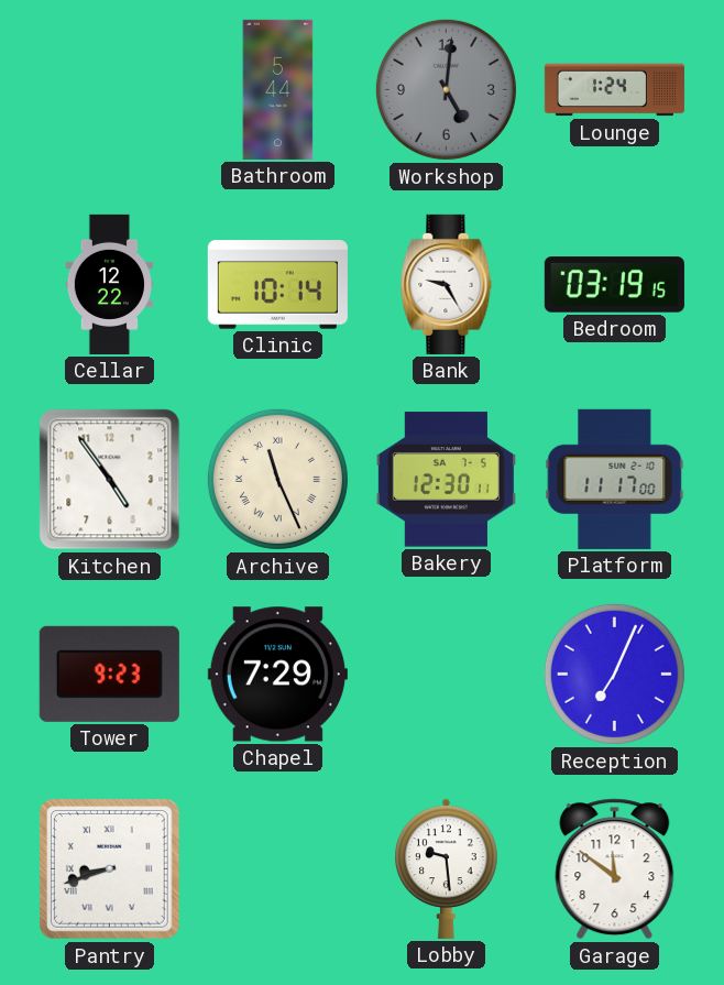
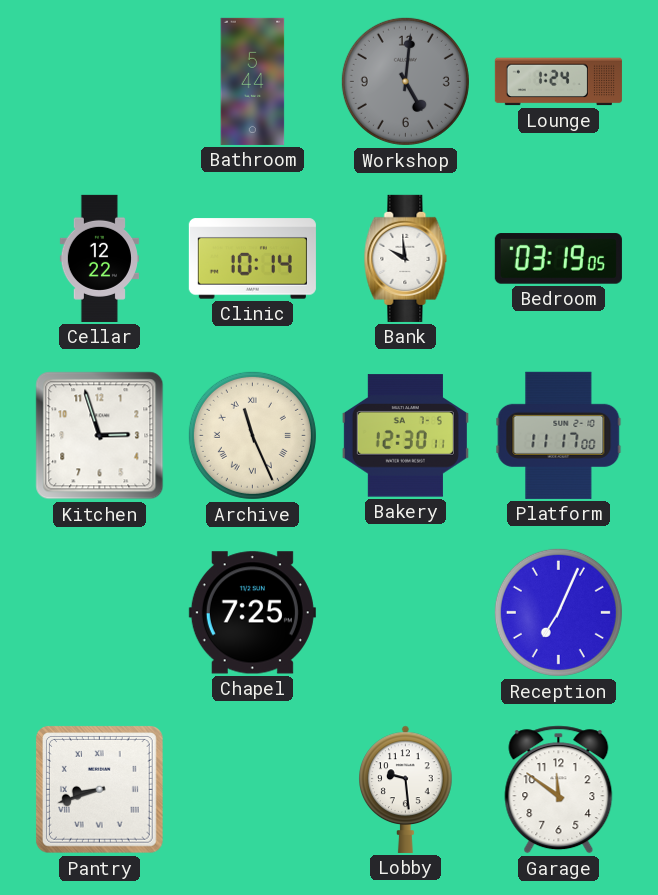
Bank: 9:25 -> 9:59
Bedroom: 03:19:15 -> 03:19:05
Kitchen: 4:54 -> 2:57
Tower: 9:23 -> none
Chapel: 7:29 -> 7:25
